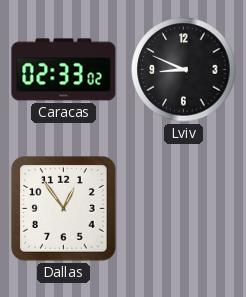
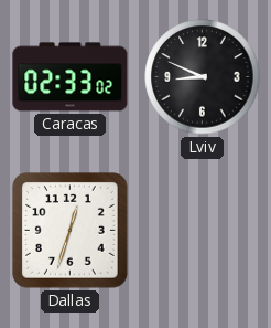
Dallas: 12:54 -> 12:33
